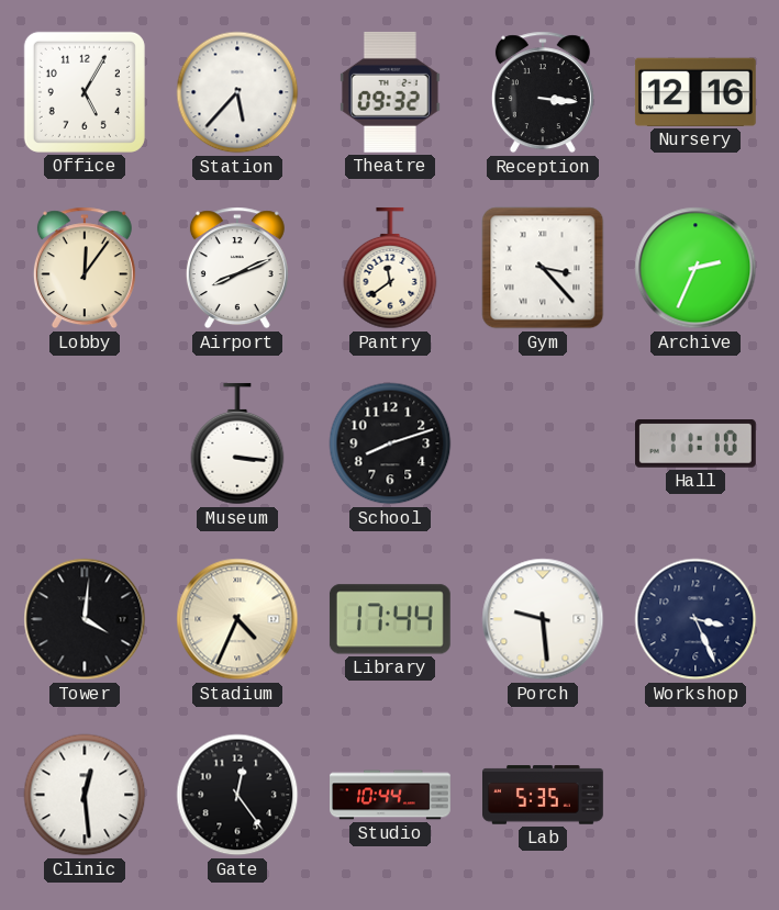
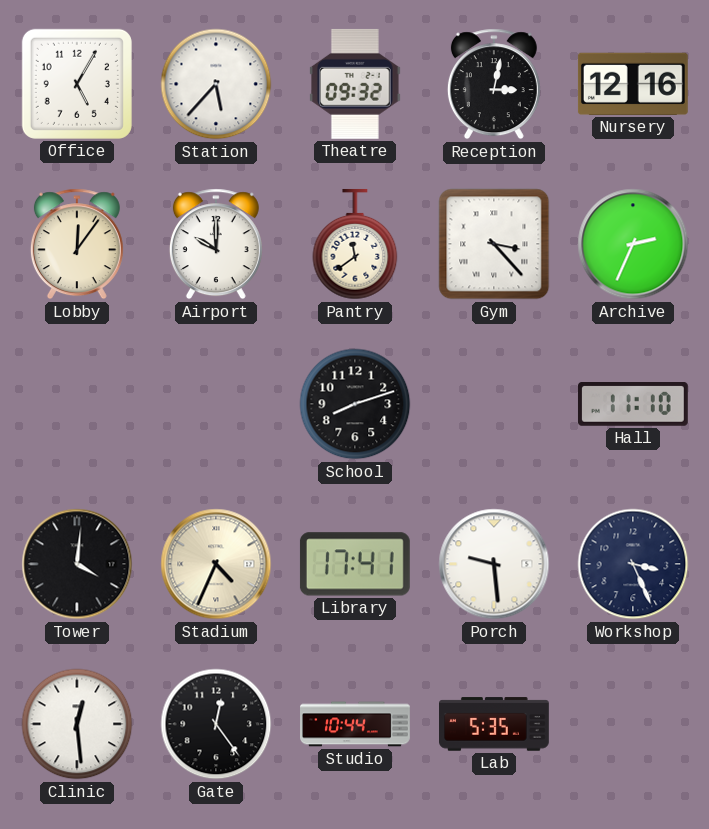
Reception: 3:16 -> 3:02
Airport: 8:11 -> 10:00
Museum: 3:16 -> none
Library: 17:44 -> 17:41
